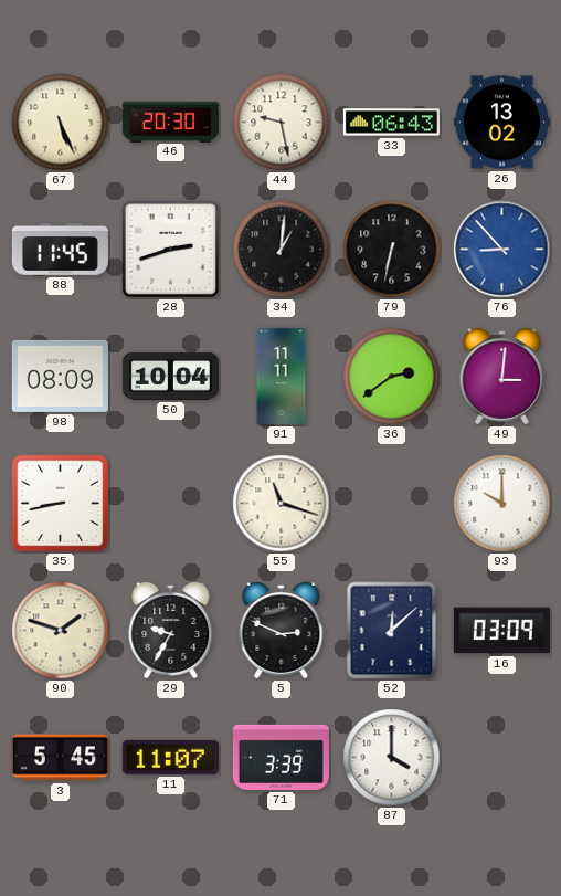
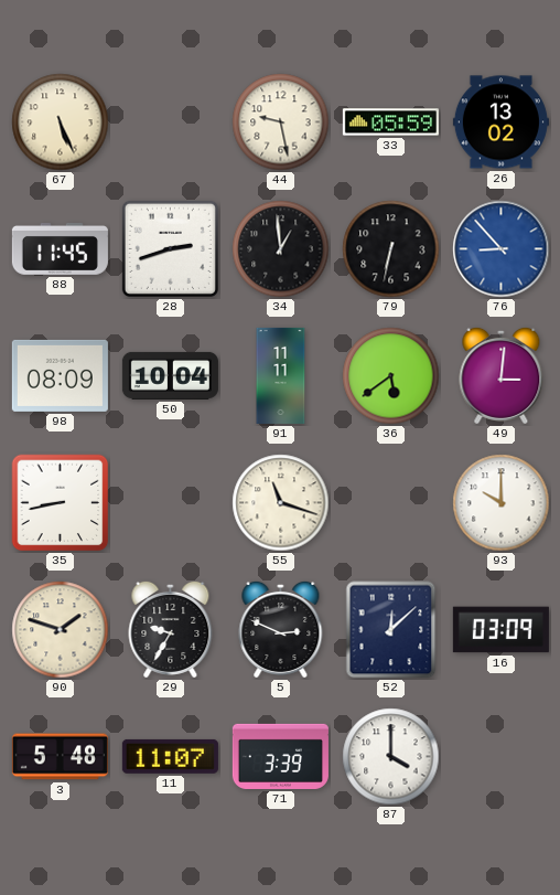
46: 20:30 -> none
33: 06:43 -> 05:59
34: 1:01 -> 12:59
36: 2:39 -> 5:39
3: 5:45 -> 5:48
